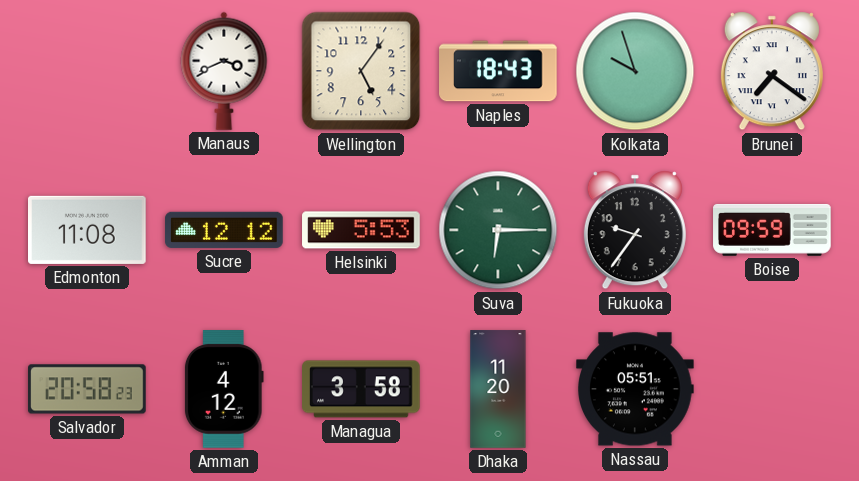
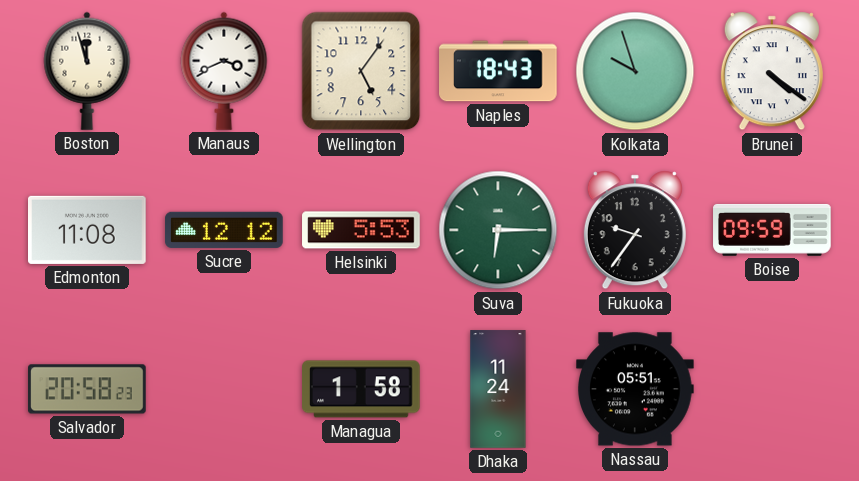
Boston: none -> 11:57
Brunei: 7:21 -> 4:21
Amman: 4:12 -> none
Managua: 3:58 -> 1:58
Dhaka: 11:20 -> 11:24
